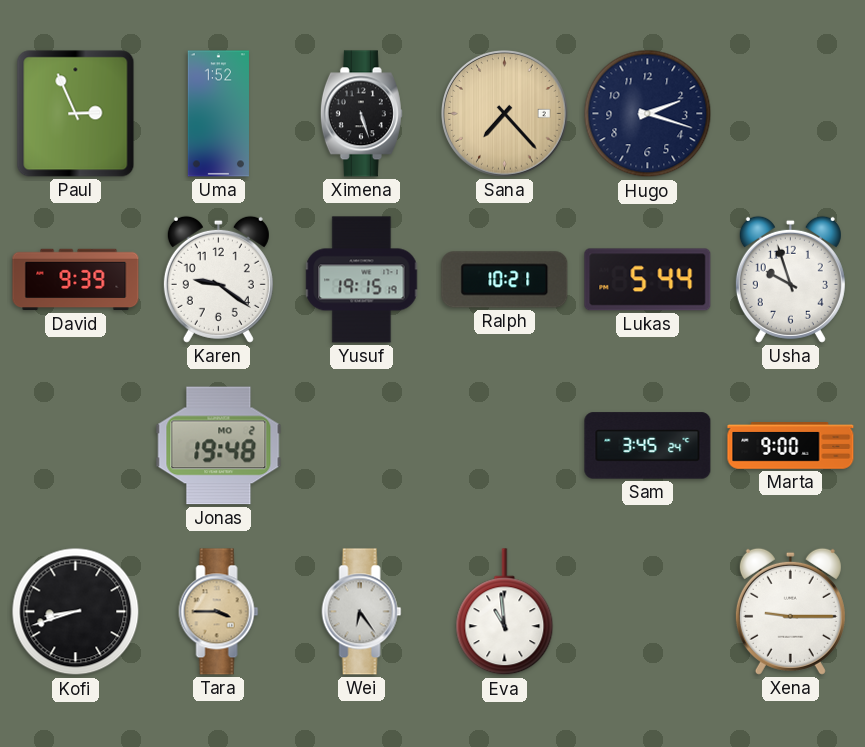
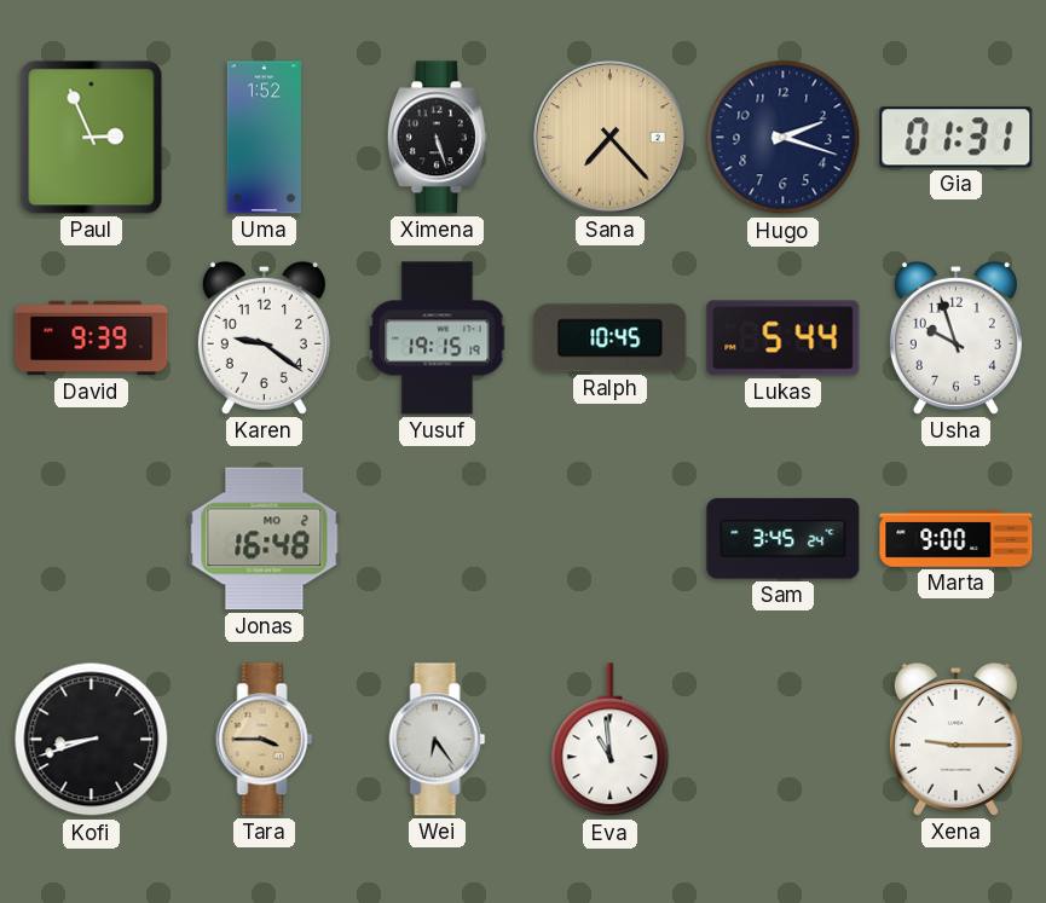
Gia: none -> 01:31
Ralph: 10:21 -> 10:45
Jonas: 19:48 -> 16:48
